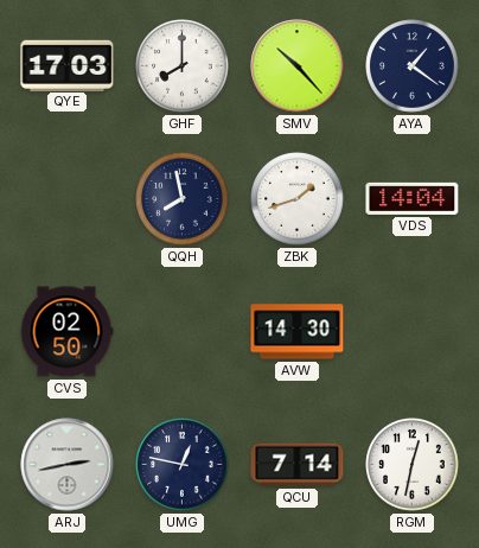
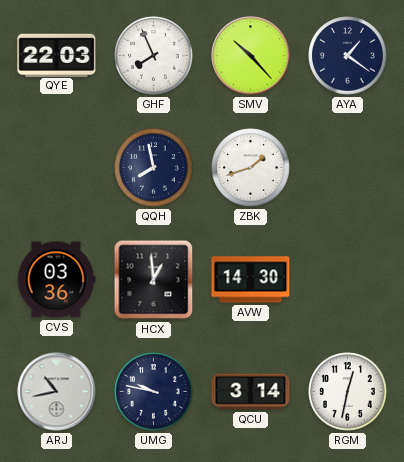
QYE: 17:03 -> 22:03
GHF: 8:00 -> 7:56
VDS: 14:04 -> none
CVS: 02:50 -> 03:36
HCX: none -> 12:59
ARJ: 2:43 -> 10:43
UMG: 12:47 -> 9:47
QCU: 7:14 -> 3:14
